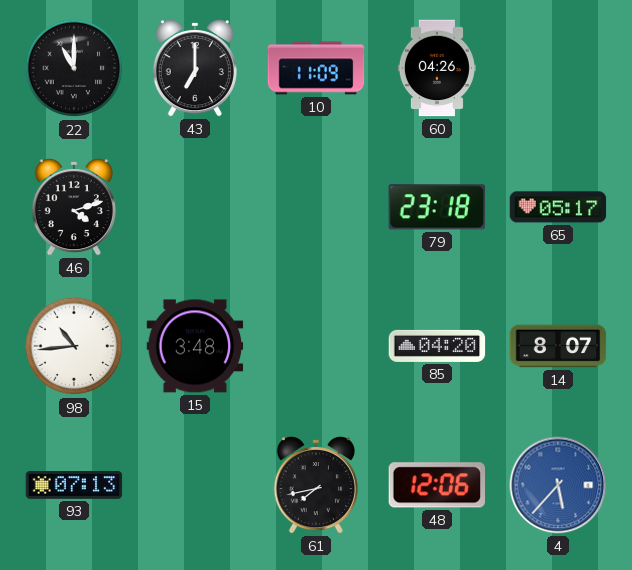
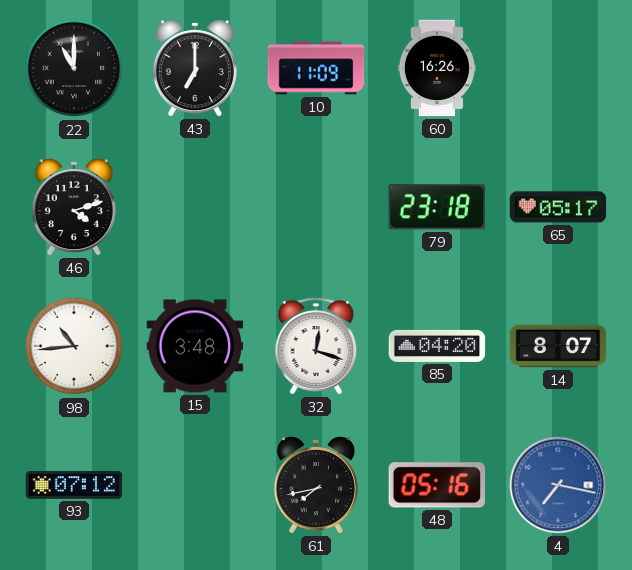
60: 04:26 -> 16:26
32: none -> 12:18
93: 07:13 -> 07:12
48: 12:06 -> 05:16
4: 5:37 -> 7:17
